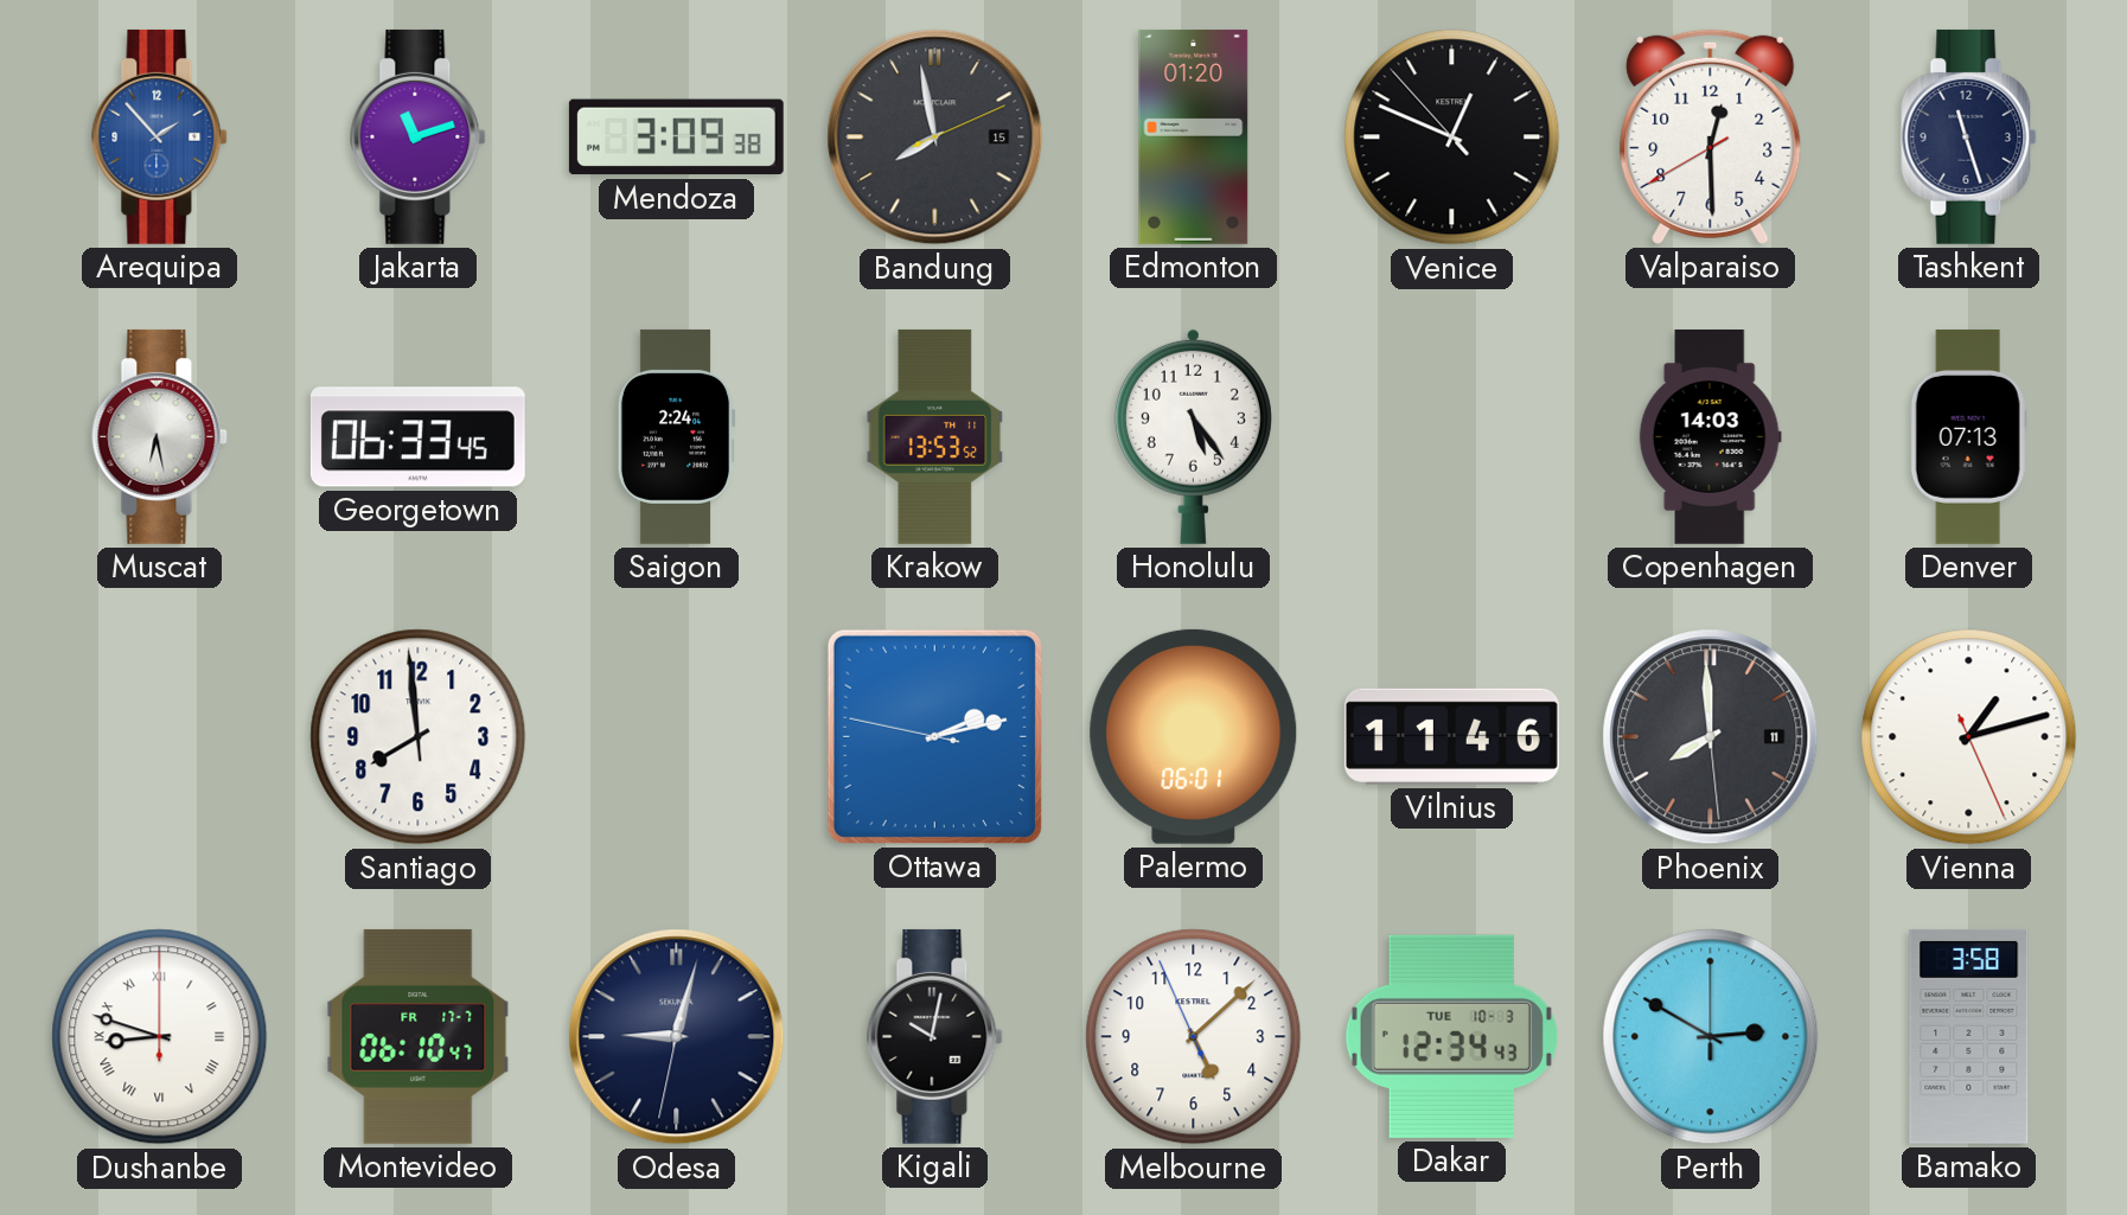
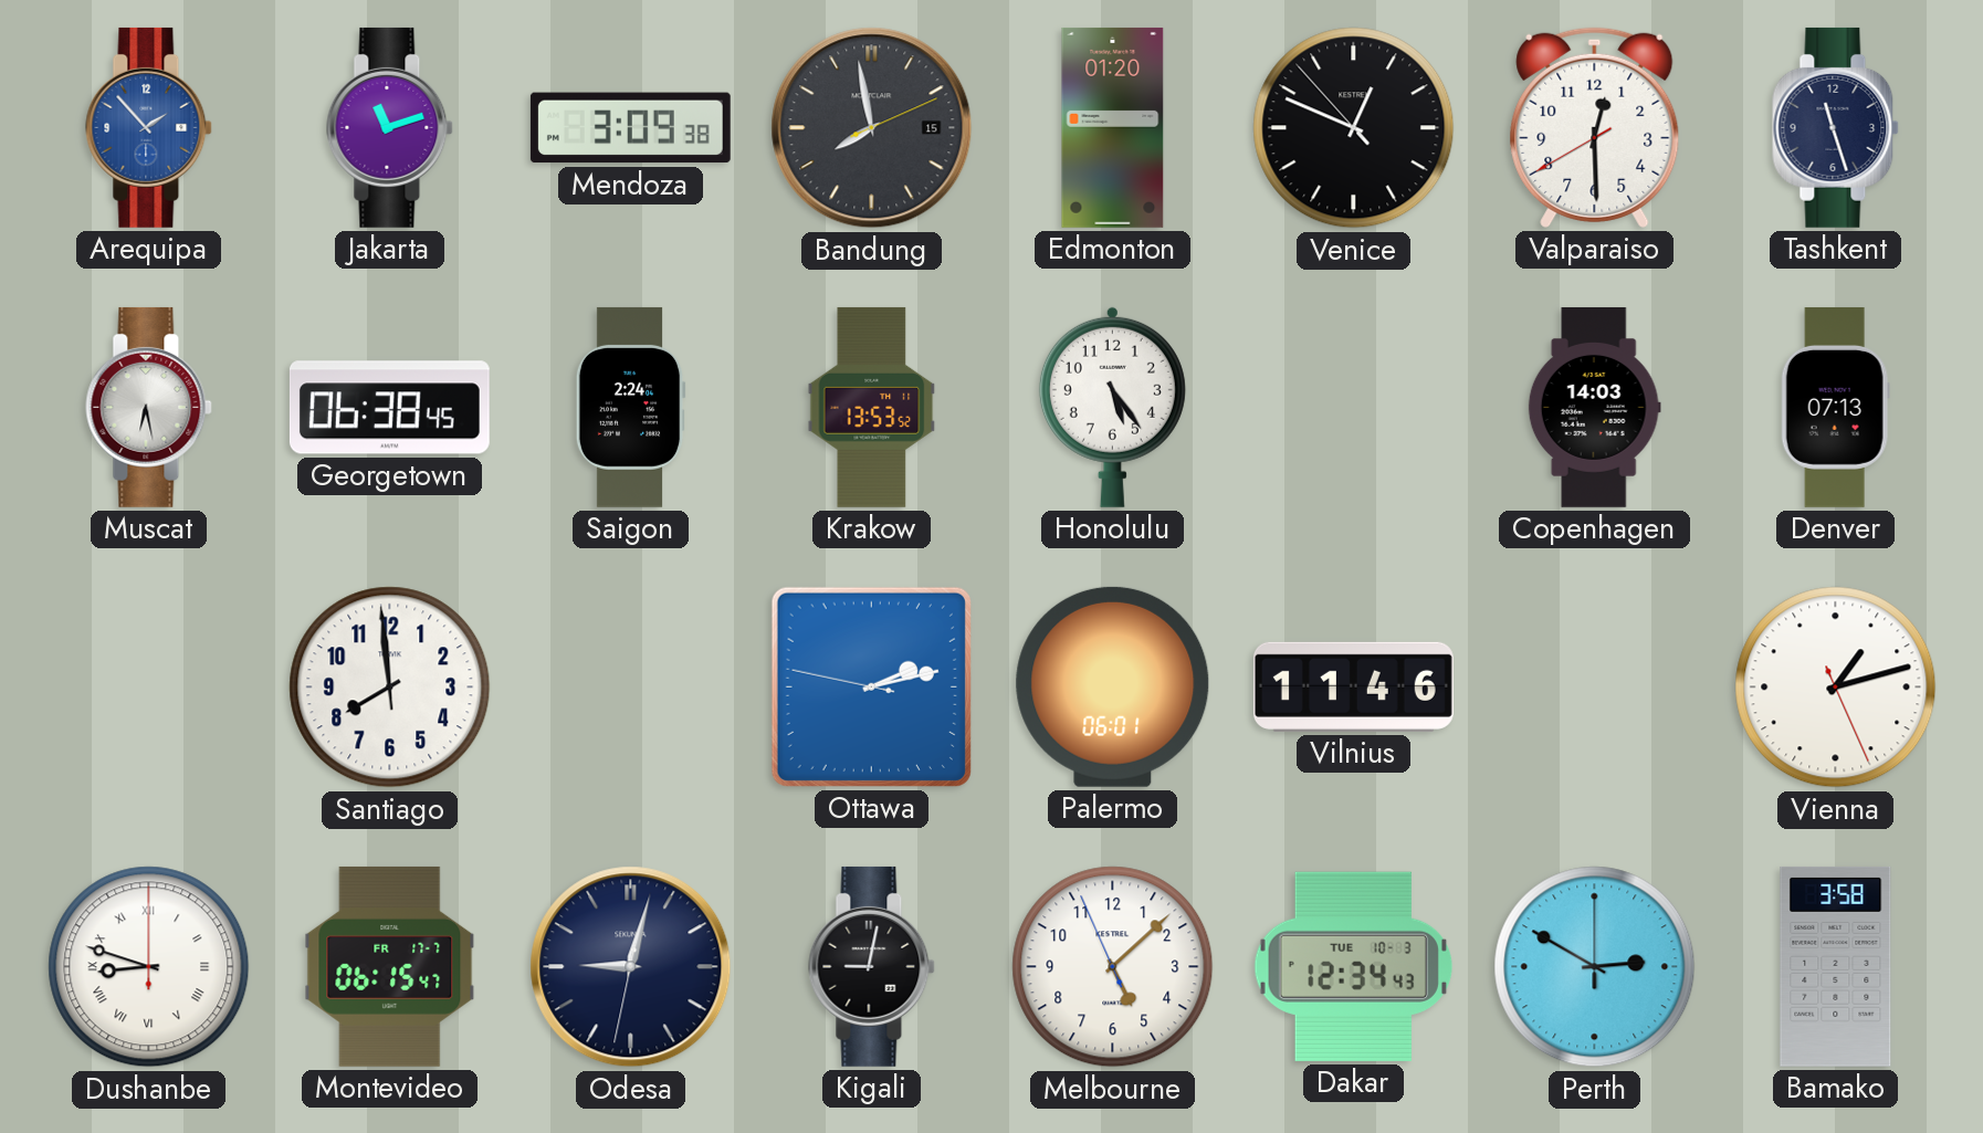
Georgetown: 06:33 -> 06:38
Phoenix: 7:59 -> none
Montevideo: 06:10 -> 06:15
Kigali: 10:02 -> 9:02
